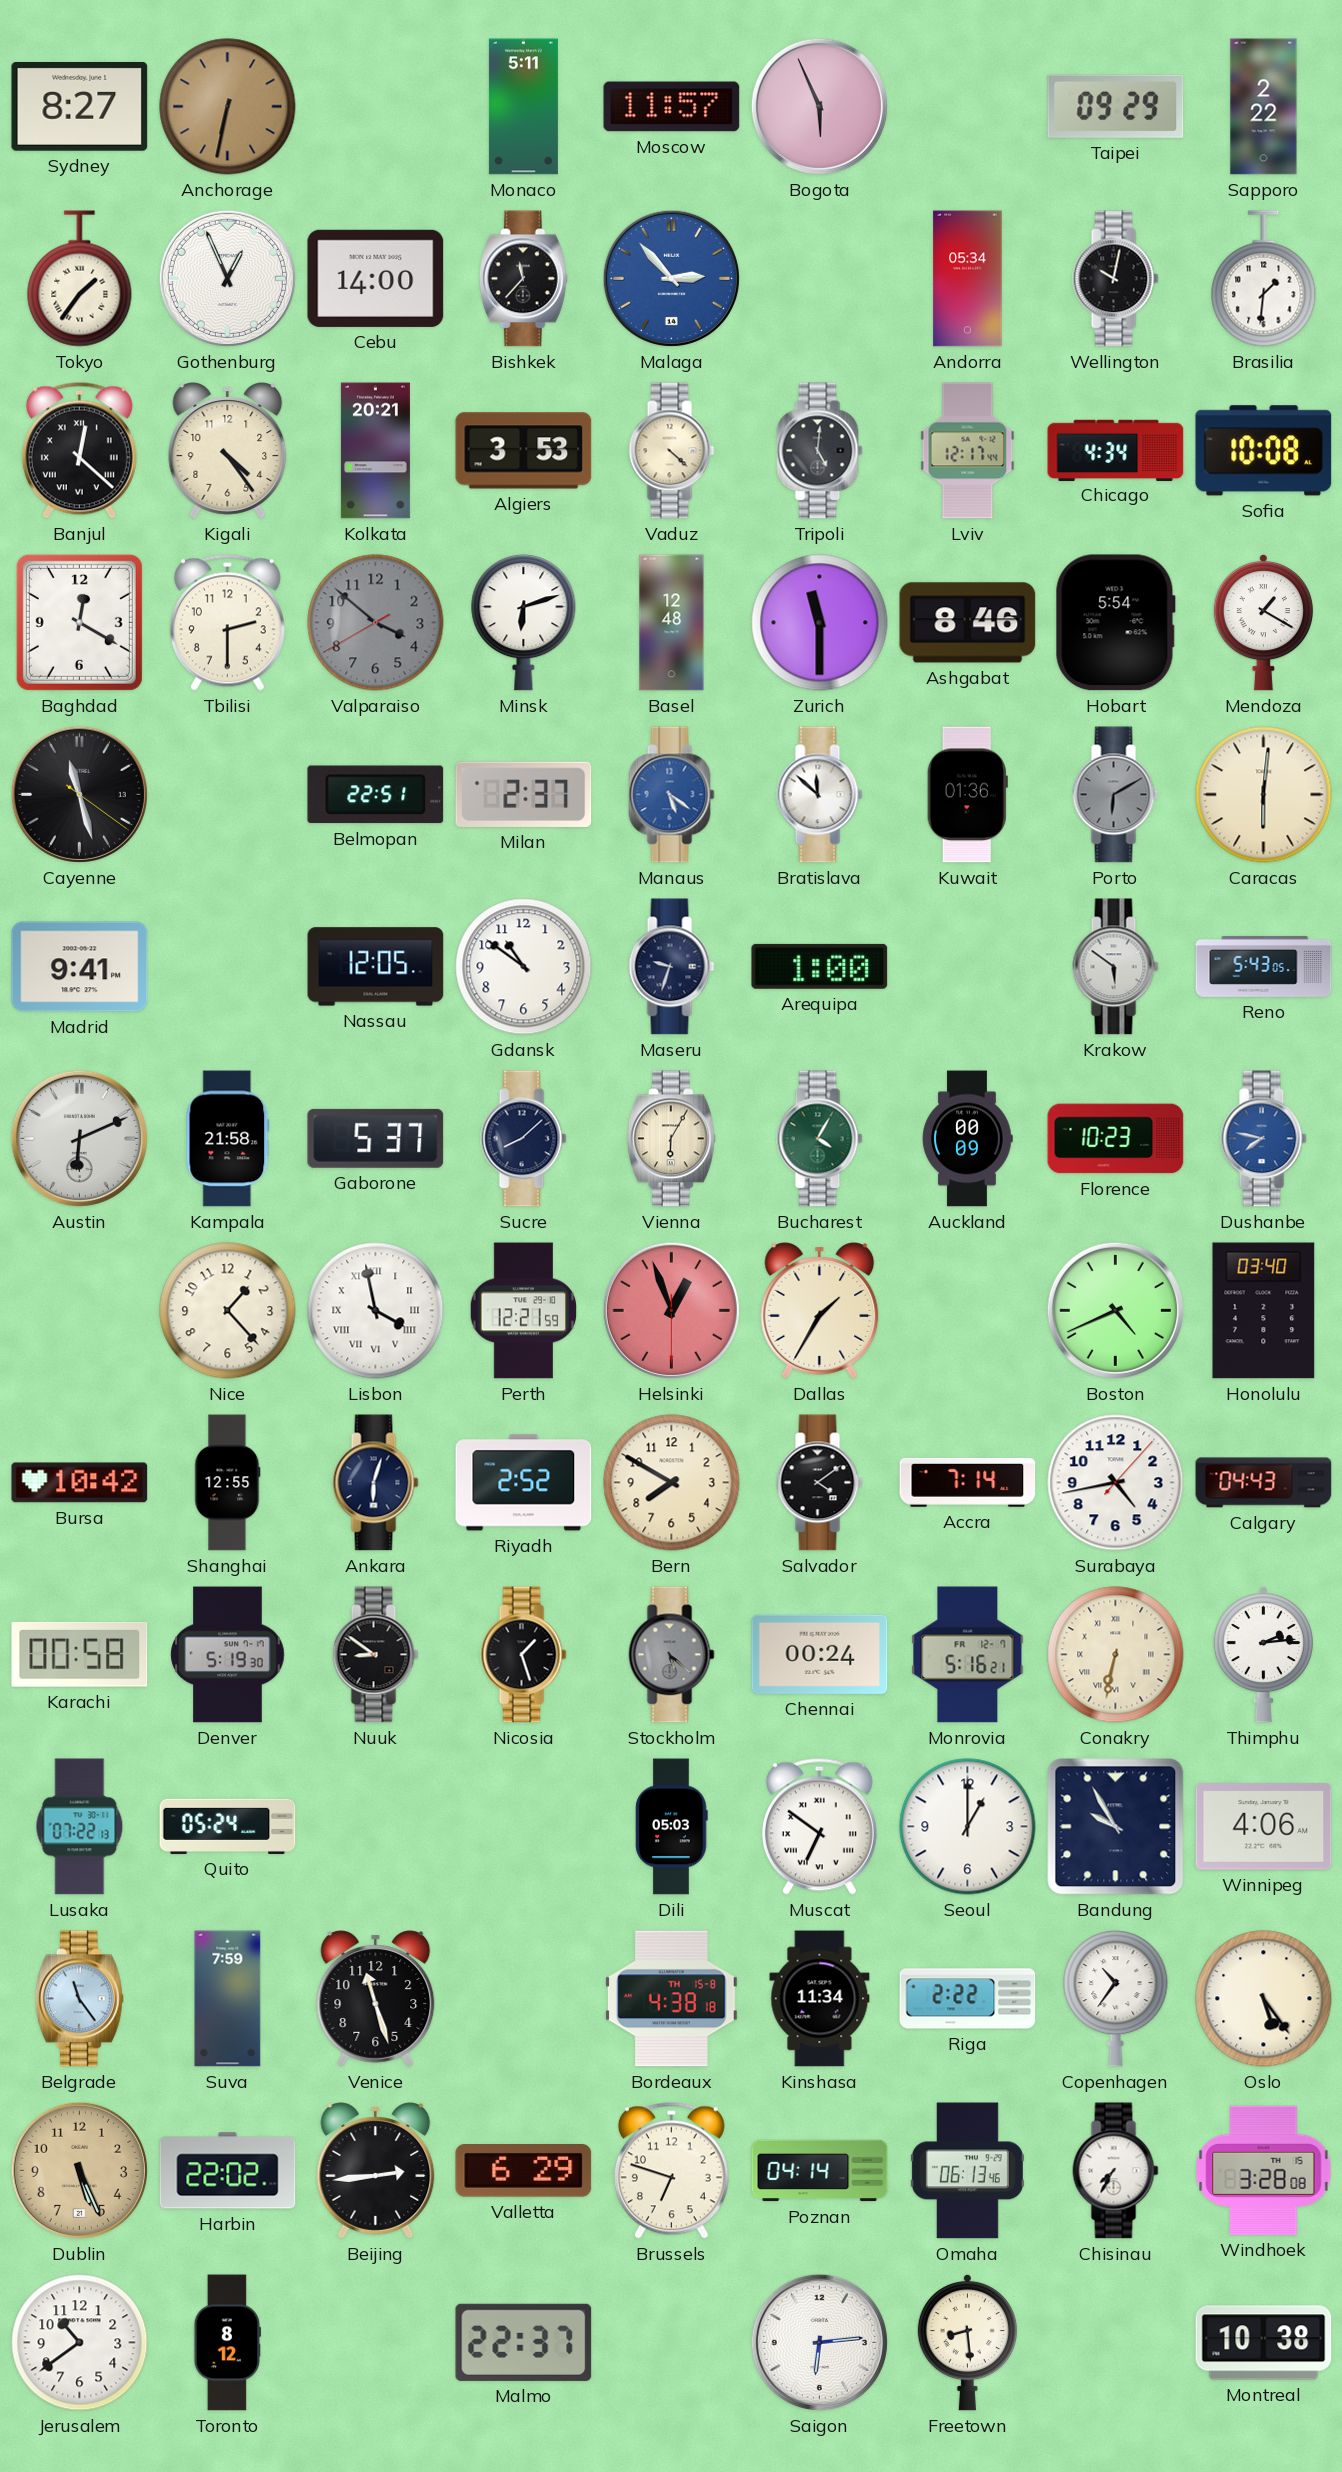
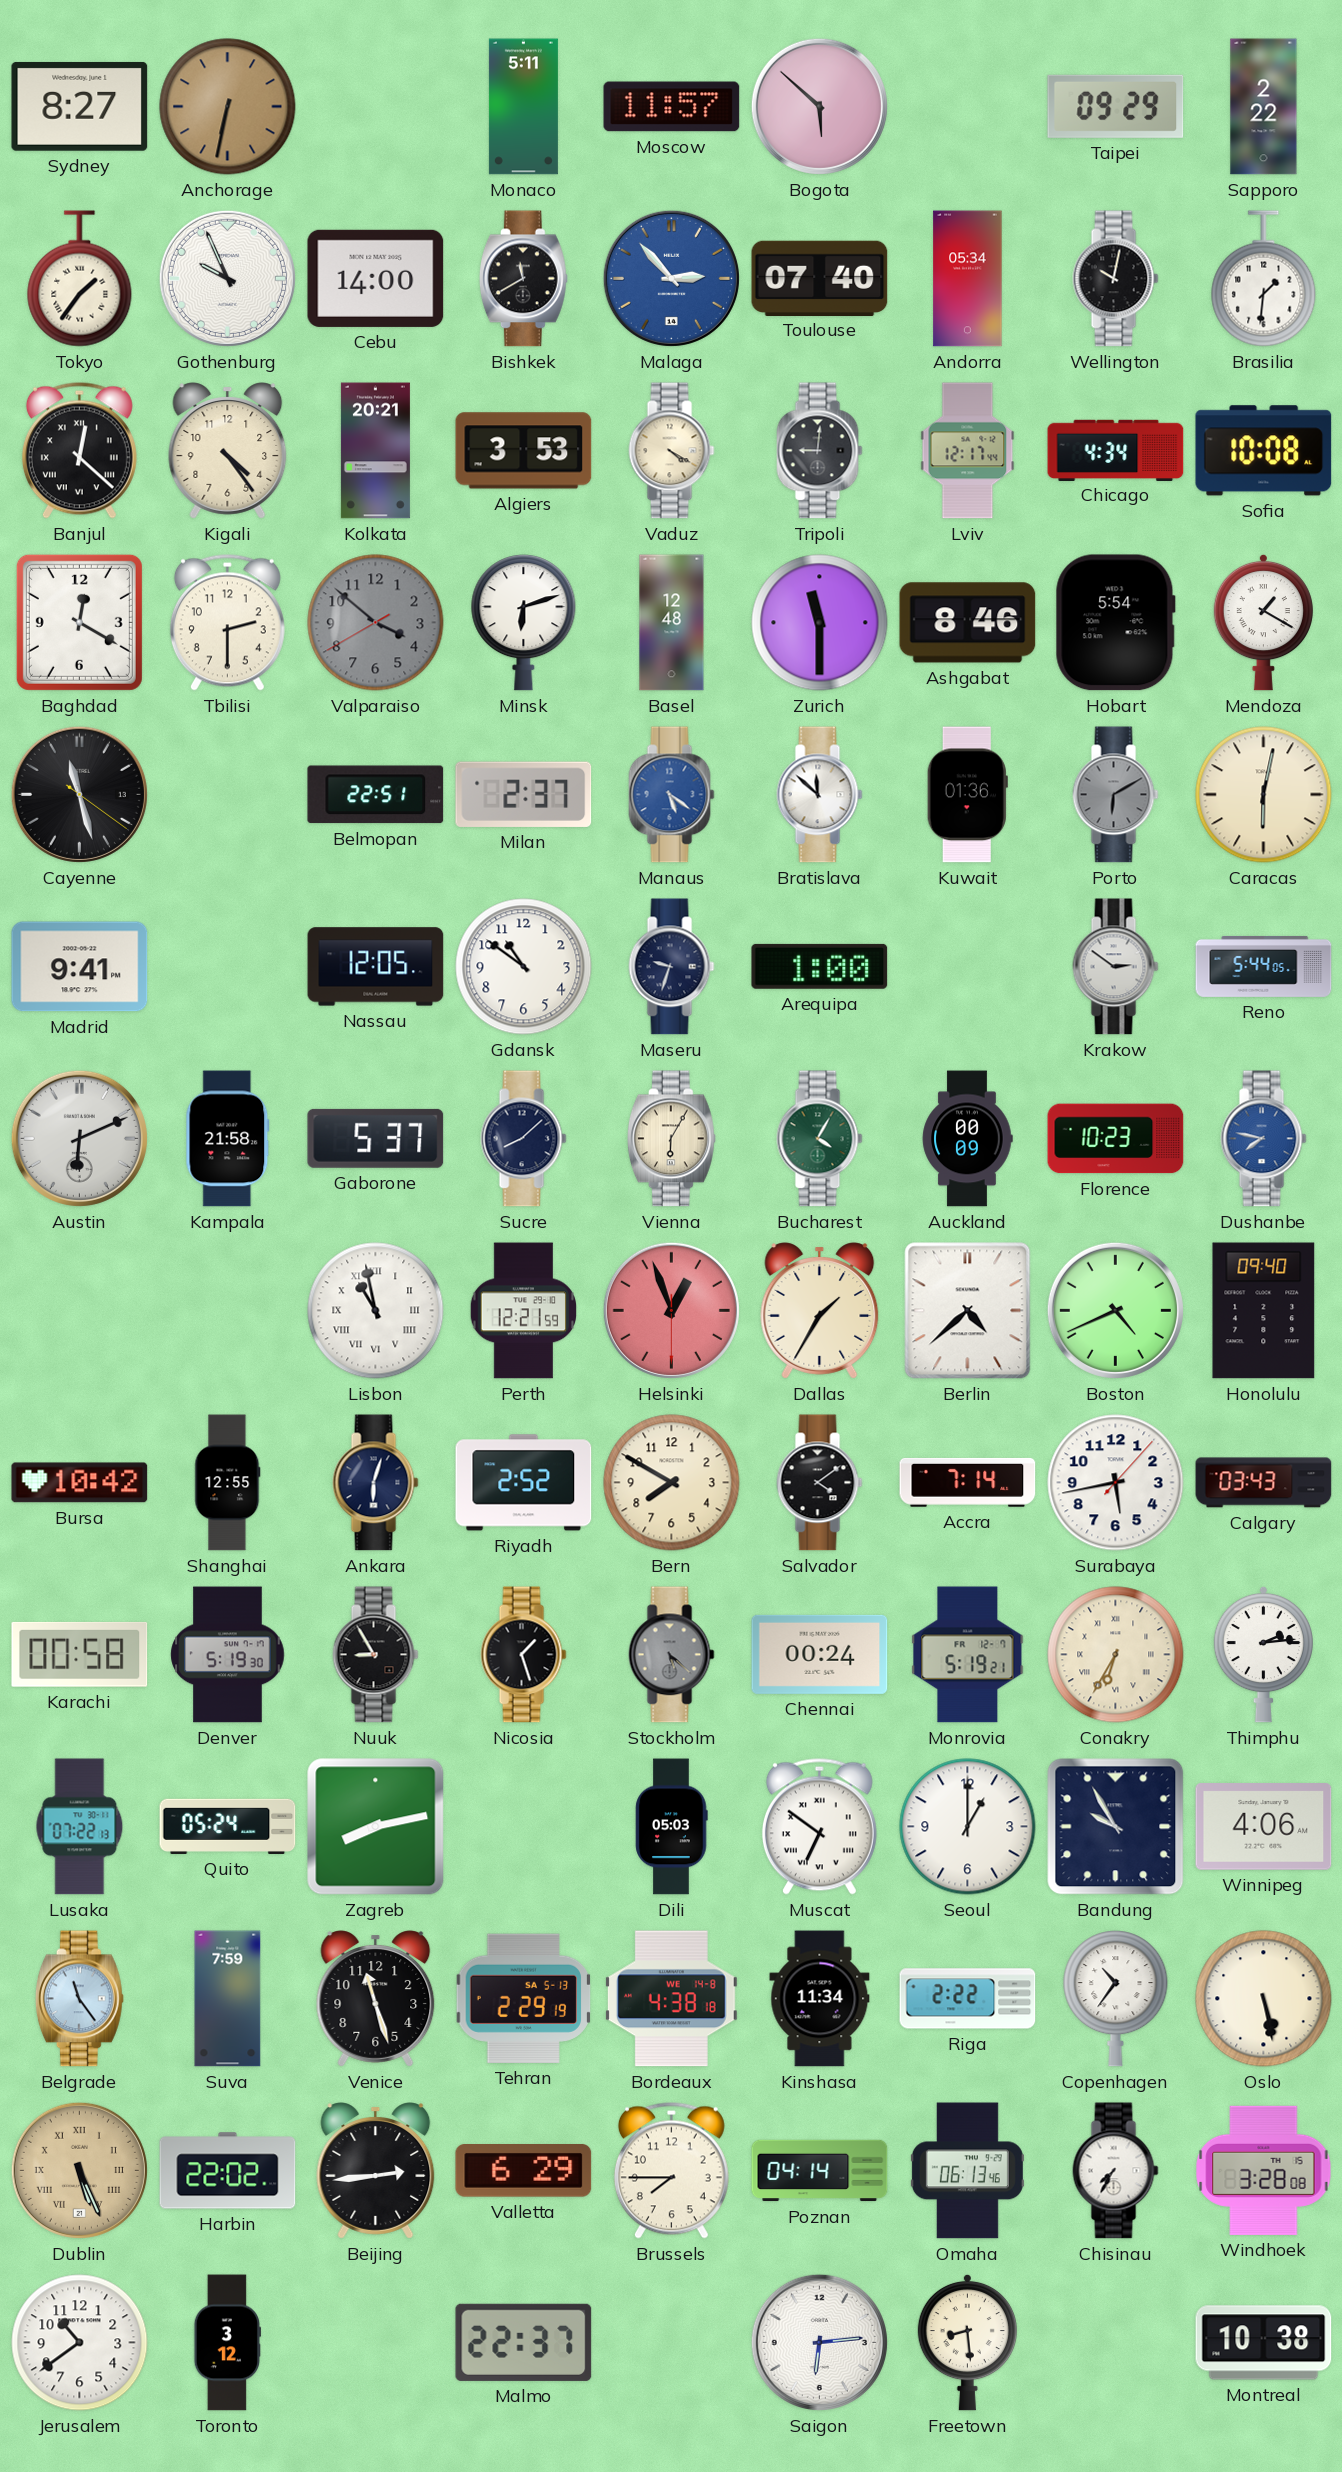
Bogota: 5:56 -> 5:52
Gothenburg: 12:56 -> 9:56
Bishkek: 11:37 -> 11:40
Toulouse: none -> 07:40
Vaduz: 4:22 -> 4:20
Tripoli: 5:01 -> 9:01
Caracas: 6:01 -> 6:02
Krakow: 5:51 -> 2:51
Reno: 5:43 -> 5:44
Nice: 1:23 -> none
Lisbon: 3:58 -> 10:58
Berlin: none -> 4:38
Honolulu: 03:40 -> 09:40
Surabaya: 4:43 -> 5:43
Calgary: 04:43 -> 03:43
Nuuk: 8:51 -> 8:55
Monrovia: 5:16 -> 5:19
Conakry: 6:32 -> 6:35
Zagreb: none -> 8:13
Tehran: none -> 2:29
Bordeaux date: TH 15-8 -> WE 14-8
Oslo: 5:24 -> 5:28
Dublin numerals: Arabic -> Roman
Brussels: 6:48 -> 7:45
Toronto: 8:12 -> 3:12
